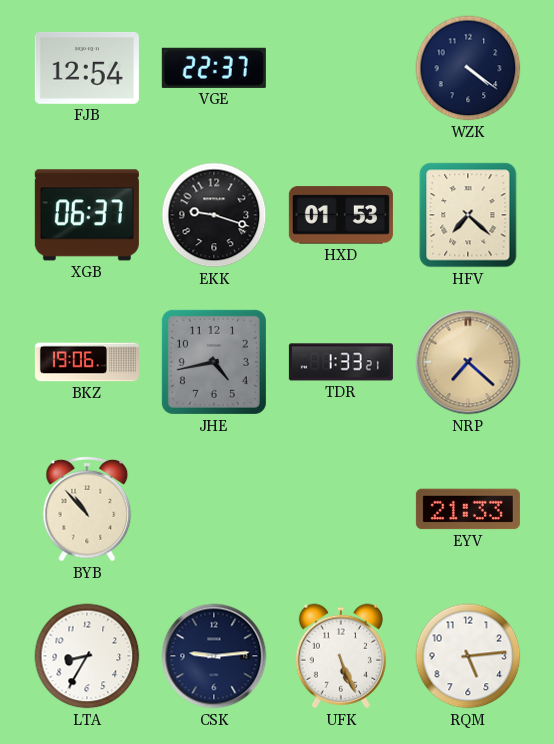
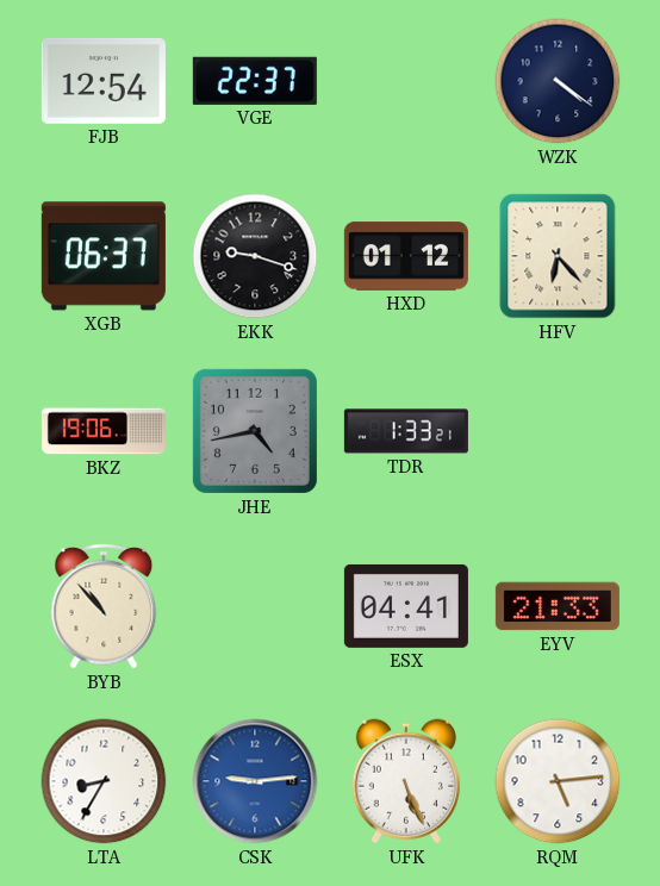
HXD: 01:53 -> 01:12
HFV: 7:22 -> 6:23
NRP: 7:22 -> none
ESX: none -> 04:41
CSK dial: navy -> blue
